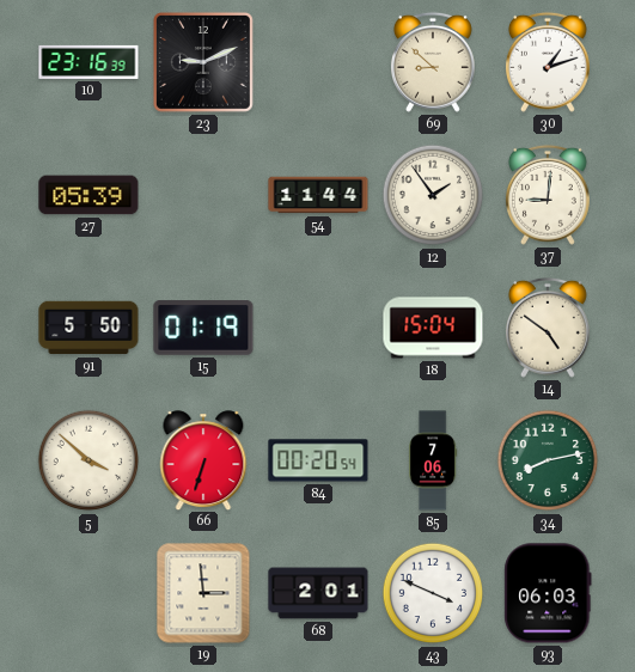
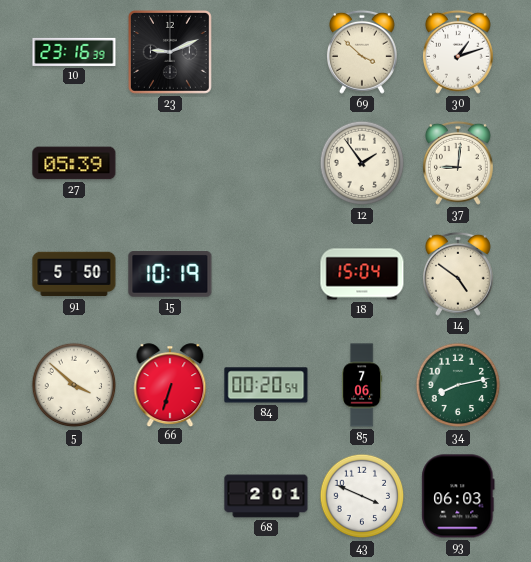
69: 8:52 -> 3:52
54: 11:44 -> none
15: 01:19 -> 10:19
19: 2:59 -> none
